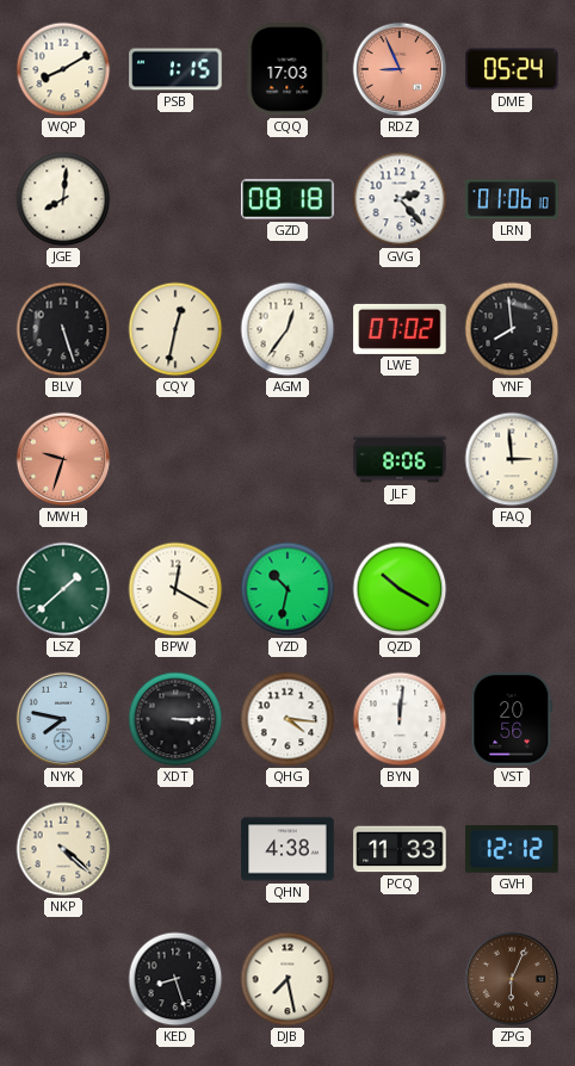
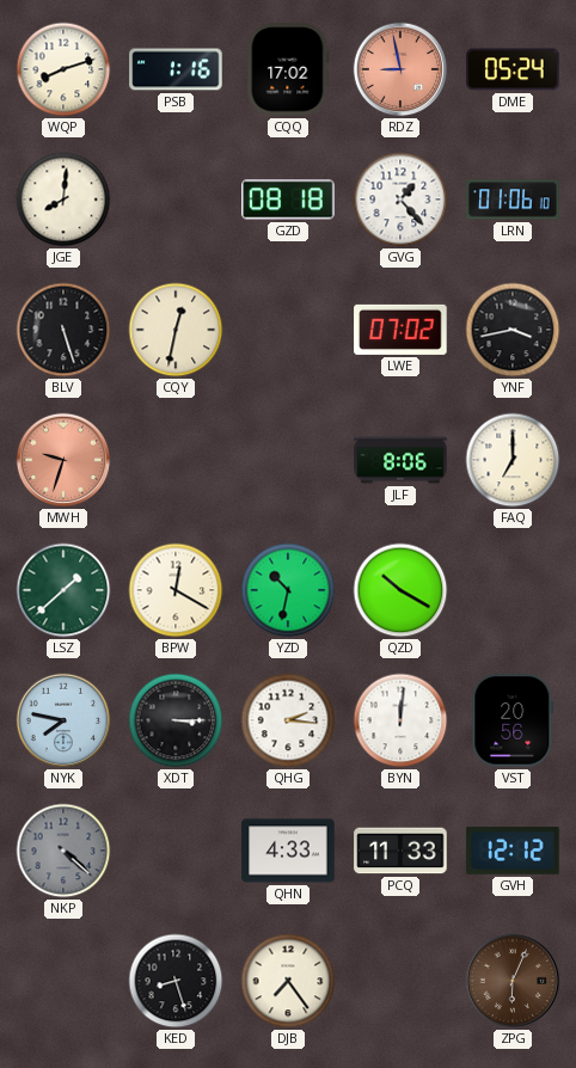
WQP: 8:10 -> 8:12
PSB: 1:15 -> 1:16
CQQ: 17:03 -> 17:02
RDZ: 8:56 -> 8:58
GVG: 2:23 -> 1:23
AGM: 12:36 -> none
YNF: 7:59 -> 3:43
FAQ: 2:59 -> 7:00
QHG: 4:16 -> 2:16
NKP dial: cream -> grey
QHN: 4:38 -> 4:33
DJB: 7:28 -> 7:24
